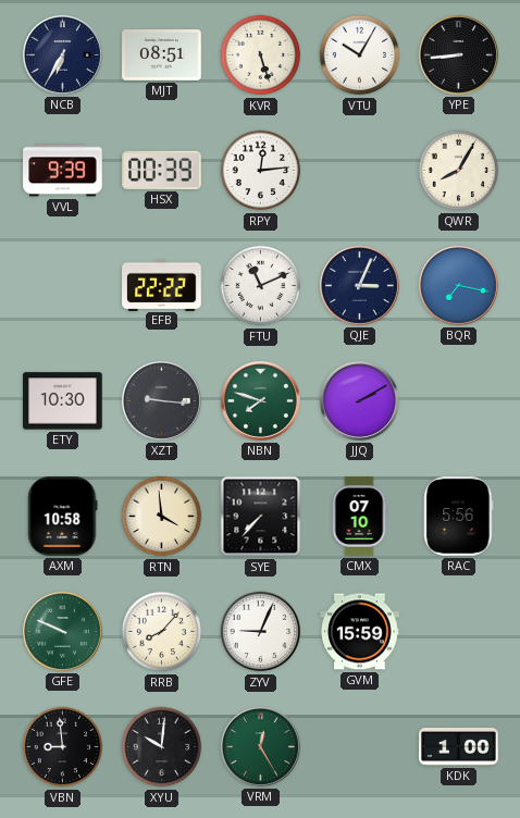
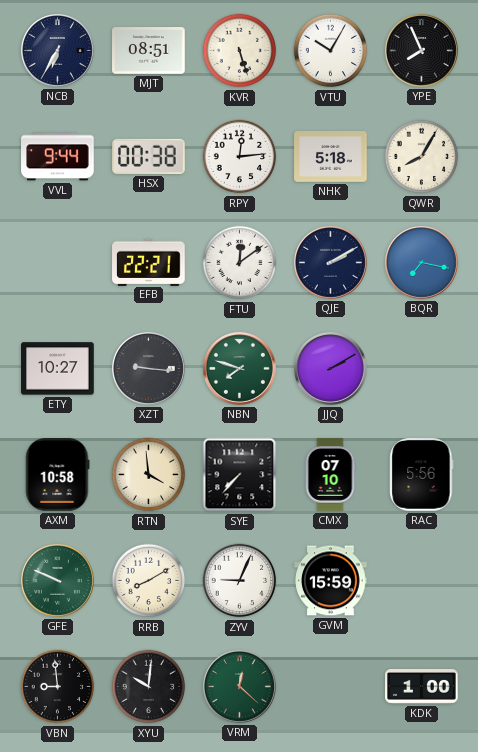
YPE: 8:44 -> 7:56
VVL: 9:39 -> 9:44
HSX: 00:39 -> 00:38
NHK: none -> 5:18
EFB: 22:22 -> 22:21
FTU: 11:11 -> 12:09
QJE: 3:04 -> 2:10
ETY: 10:30 -> 10:27
RRB: 8:07 -> 8:10
VRM: 12:25 -> 12:22
